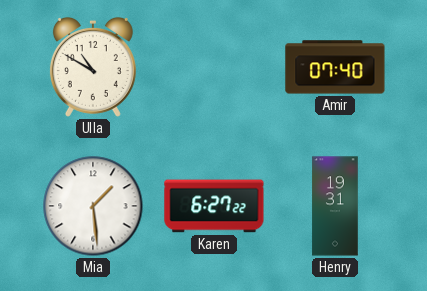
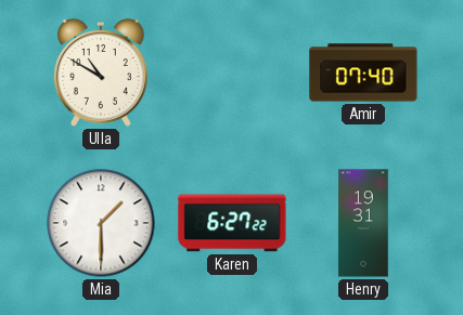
Mia: 1:29 -> 1:30
